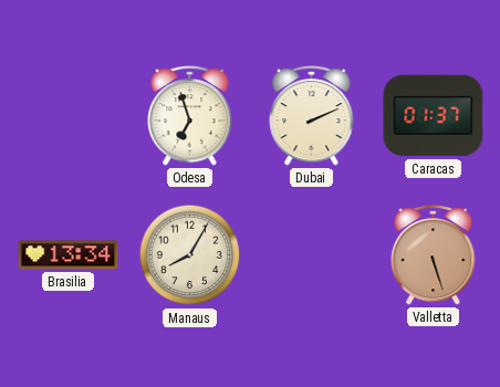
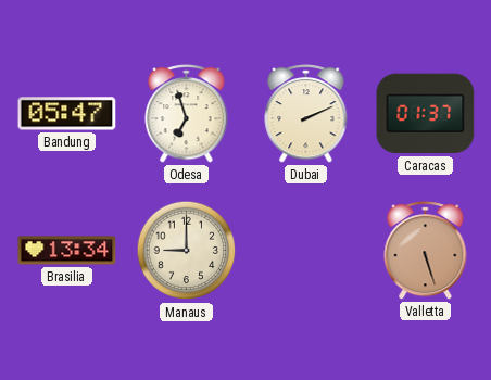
Bandung: none -> 05:47
Manaus: 8:05 -> 9:00
